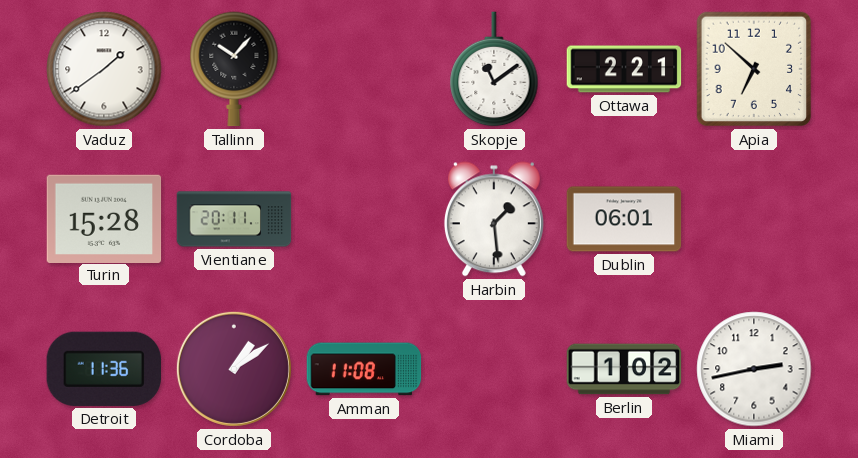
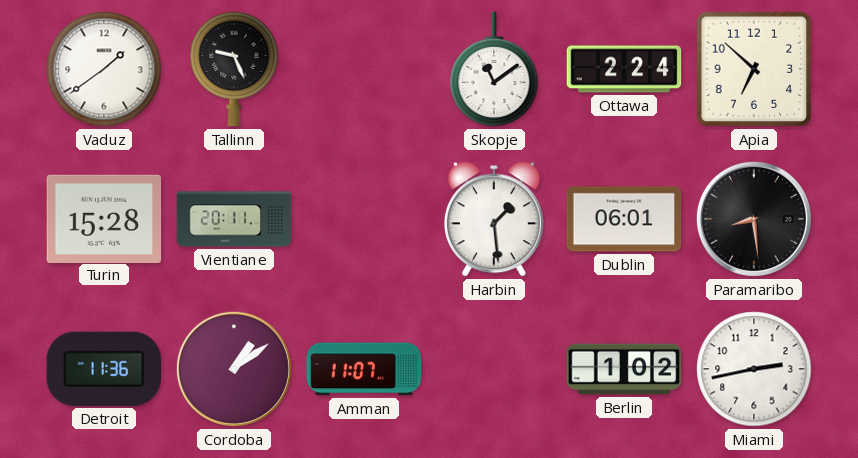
Tallinn: 10:07 -> 9:26
Ottawa: 2:21 -> 2:24
Paramaribo: none -> 8:29
Amman: 11:08 -> 11:07
